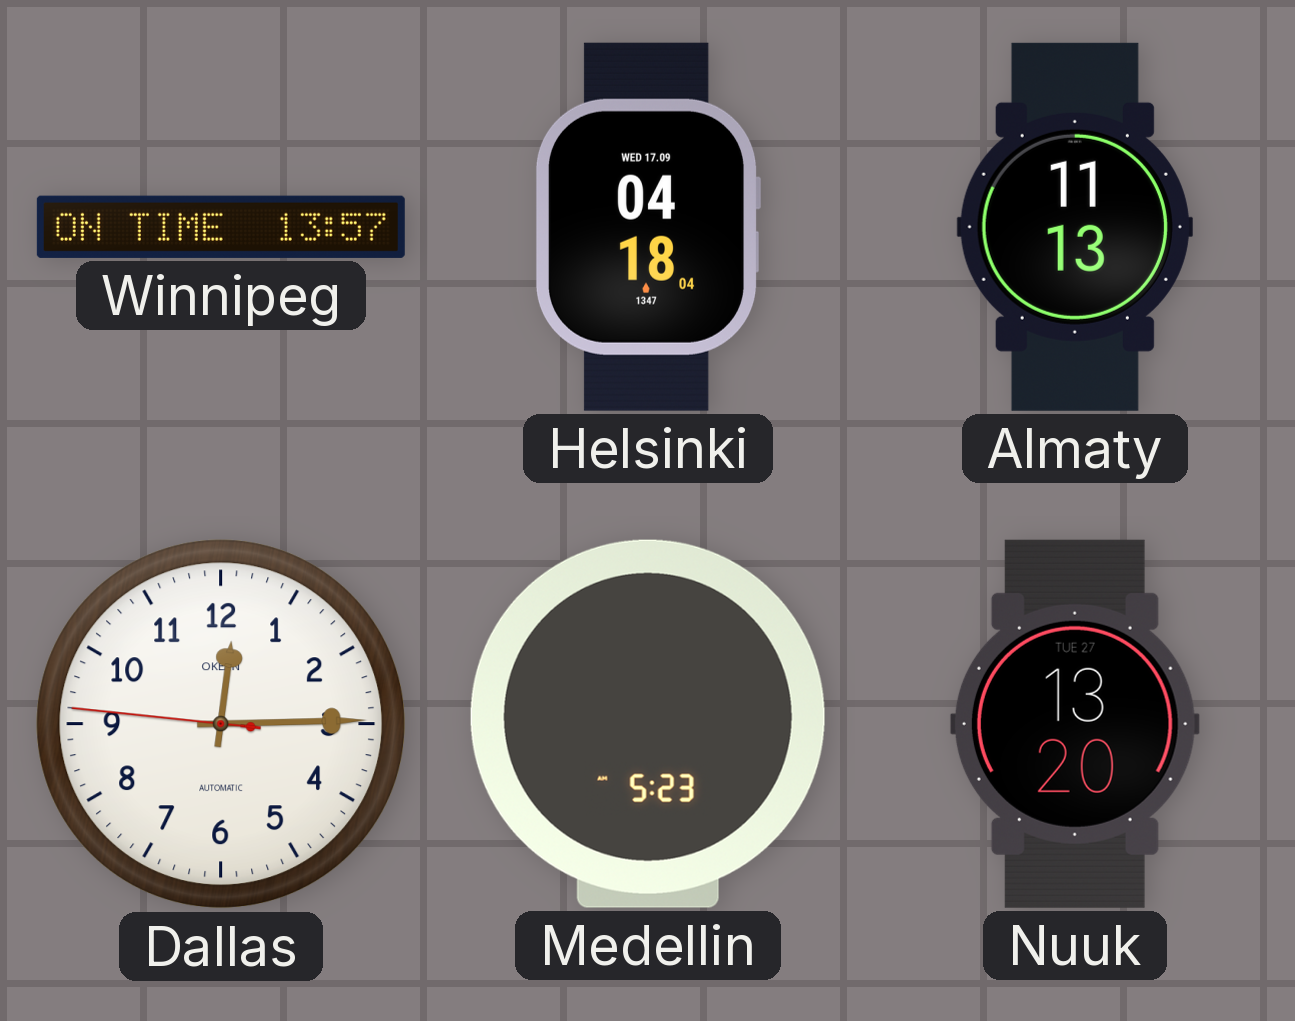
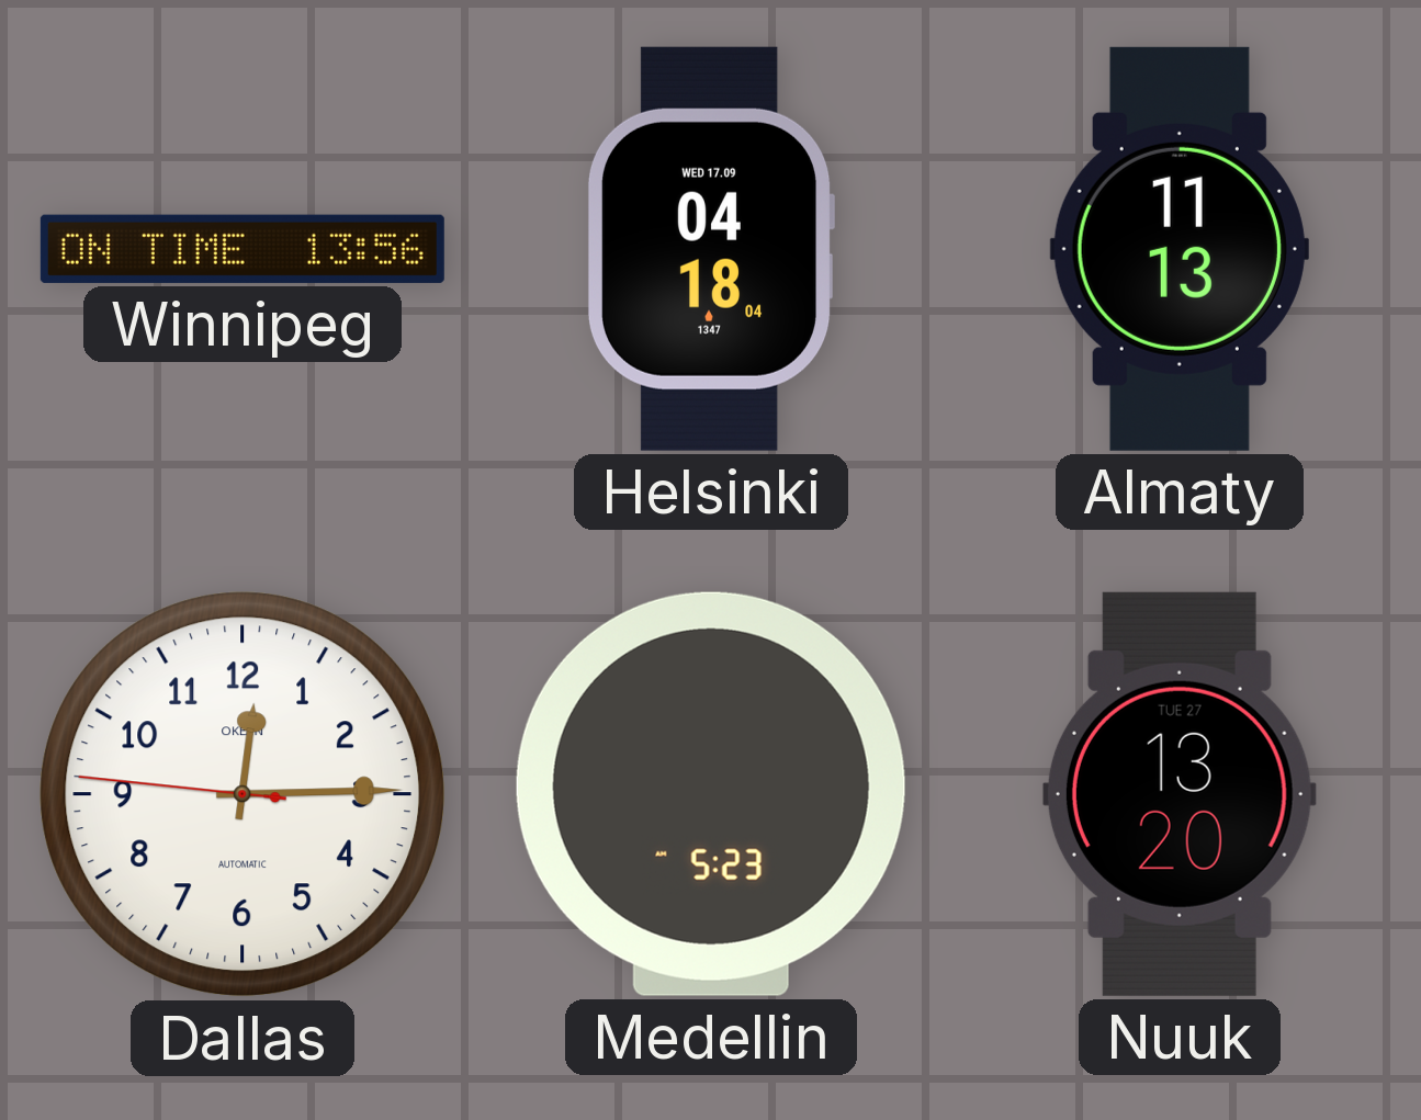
Winnipeg: 13:57 -> 13:56
